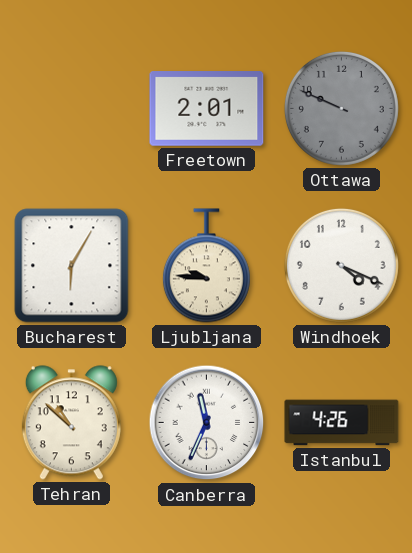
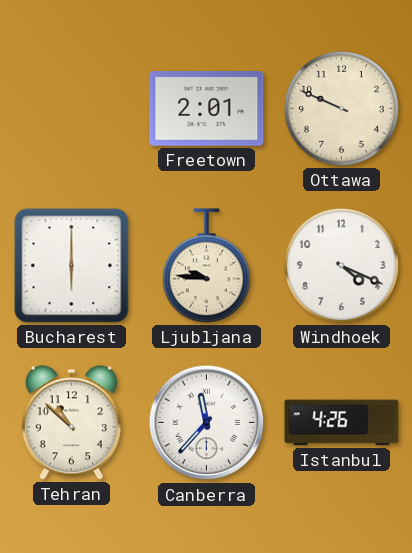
Ottawa dial: grey -> cream
Bucharest: 6:05 -> 6:00
Canberra: 11:34 -> 11:37
